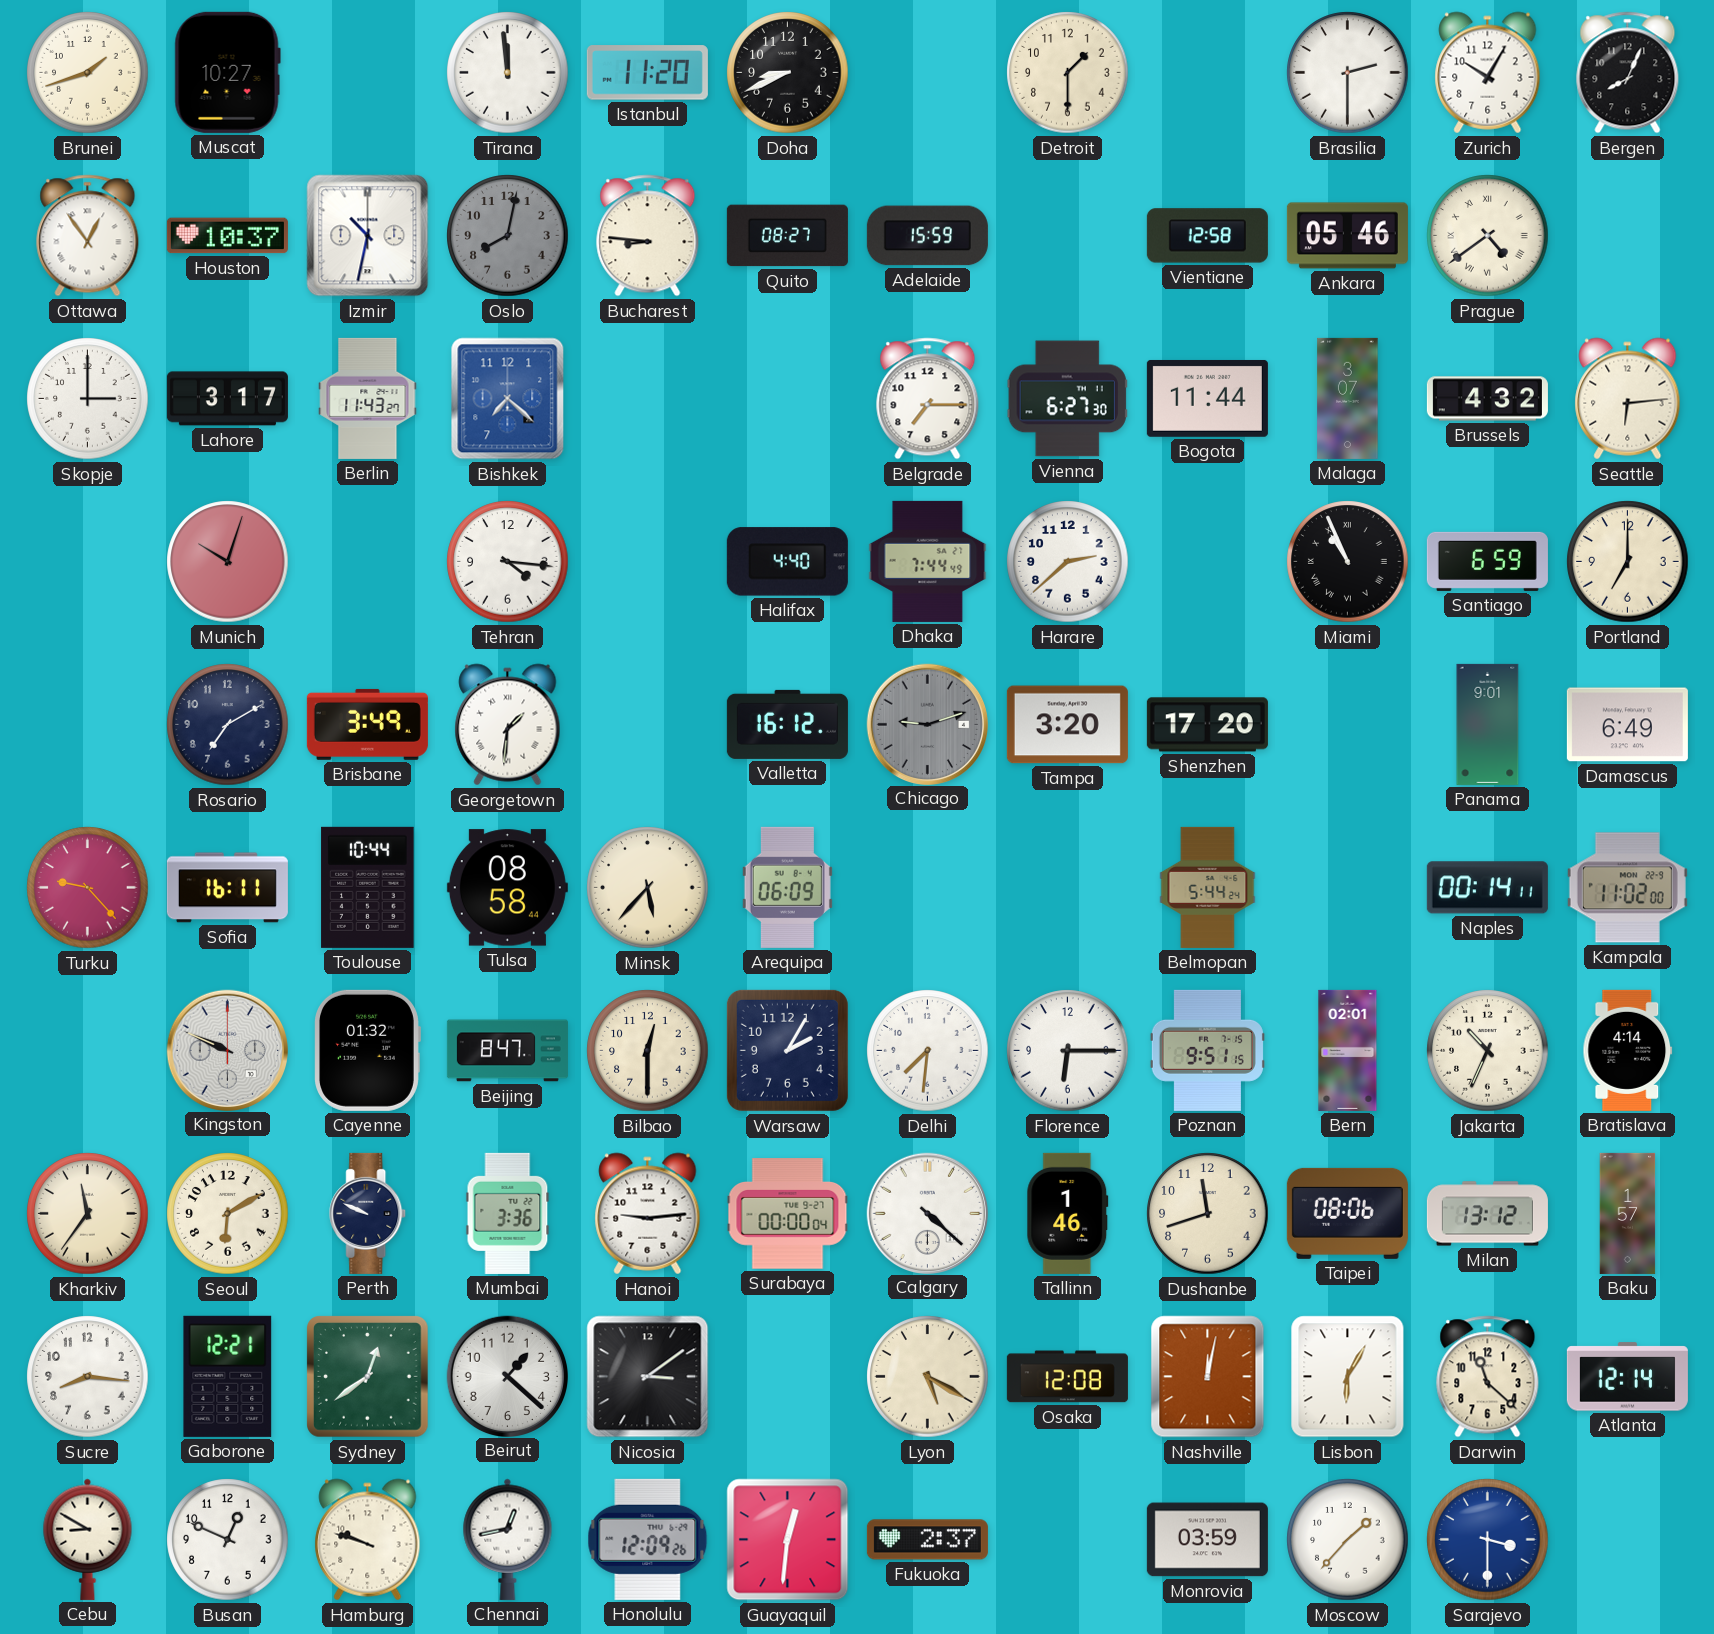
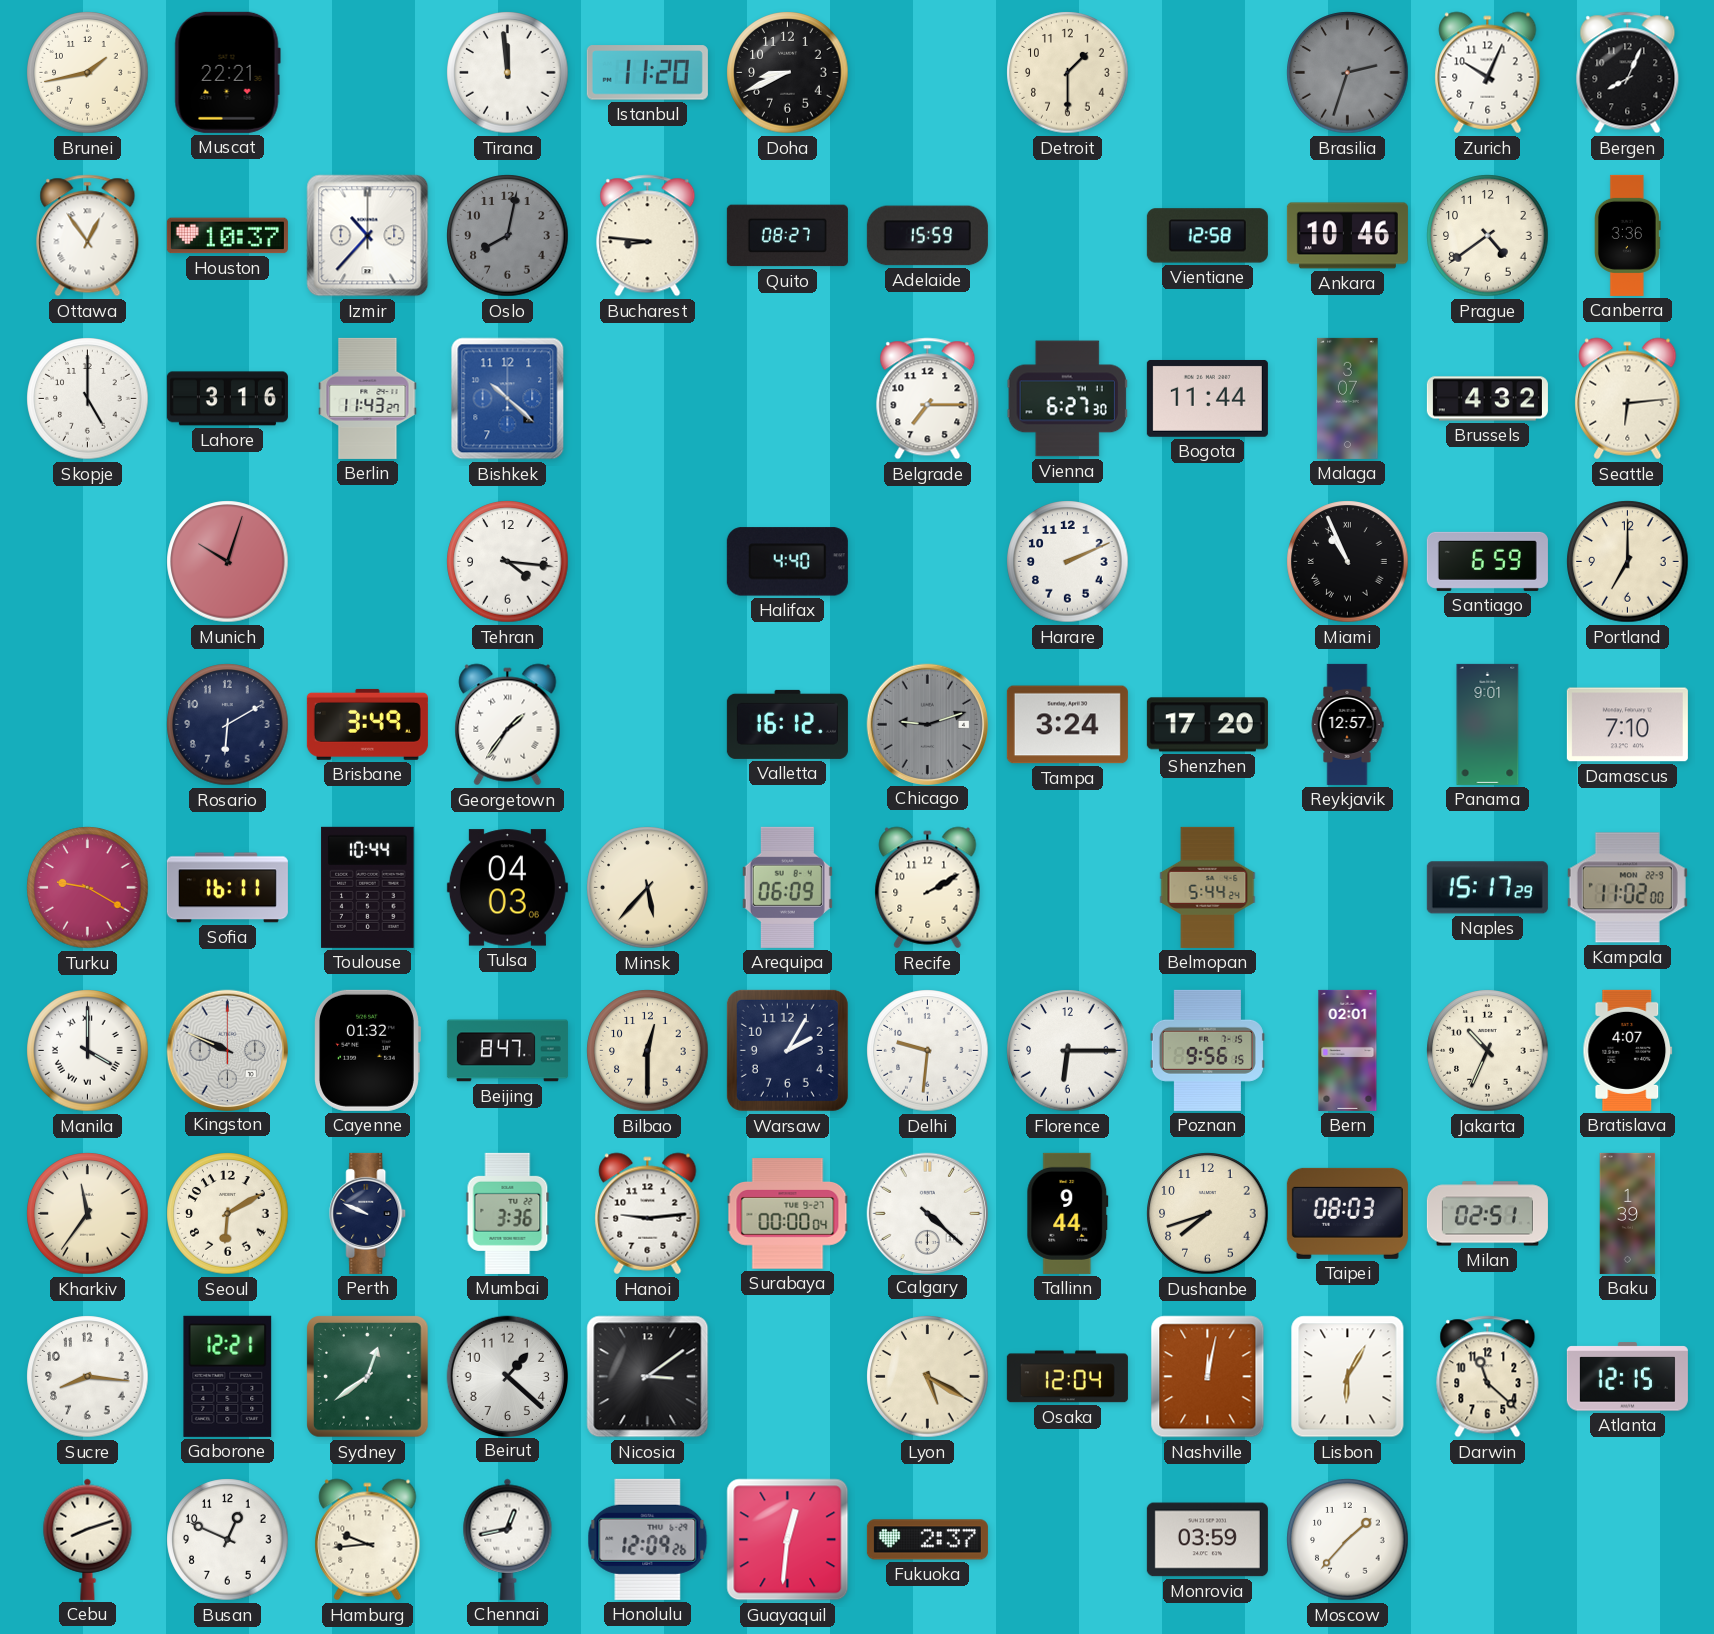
Brunei: 1:42 -> 1:43
Muscat: 10:27 -> 22:21
Brasilia: 2:30 -> 2:33
Brasilia dial: white -> grey
Zurich: 10:05 -> 10:04
Izmir: 10:32 -> 10:37
Ankara: 05:46 -> 10:46
Prague numerals: Roman -> Arabic
Canberra: none -> 3:36
Skopje: 3:00 -> 5:00
Lahore: 3:17 -> 3:16
Bishkek: 7:22 -> 10:22
Dhaka: 7:44 -> none
Harare: 2:38 -> 2:11
Rosario: 7:10 -> 6:10
Georgetown: 1:31 -> 1:36
Tampa: 3:20 -> 3:24
Reykjavik: none -> 12:57
Damascus: 6:49 -> 7:10
Turku: 9:23 -> 9:20
Tulsa: 08:58 -> 04:03
Recife: none -> 2:10
Naples: 00:14 -> 15:17
Manila: none -> 4:00
Delhi: 7:31 -> 9:31
Poznan: 9:51 -> 9:56
Bratislava: 4:14 -> 4:07
Tallinn: 1:46 -> 9:44
Dushanbe: 11:42 -> 7:42
Taipei: 08:06 -> 08:03
Milan: 13:12 -> 02:51
Baku: 1:57 -> 1:39
Osaka: 12:08 -> 12:04
Atlanta: 12:14 -> 12:15
Cebu: 8:50 -> 8:12
Hamburg: 9:48 -> 9:44
Sarajevo: 3:30 -> none
